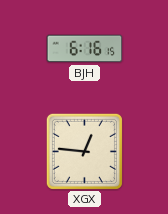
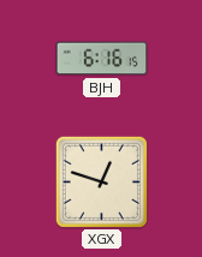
XGX: 12:46 -> 12:48
